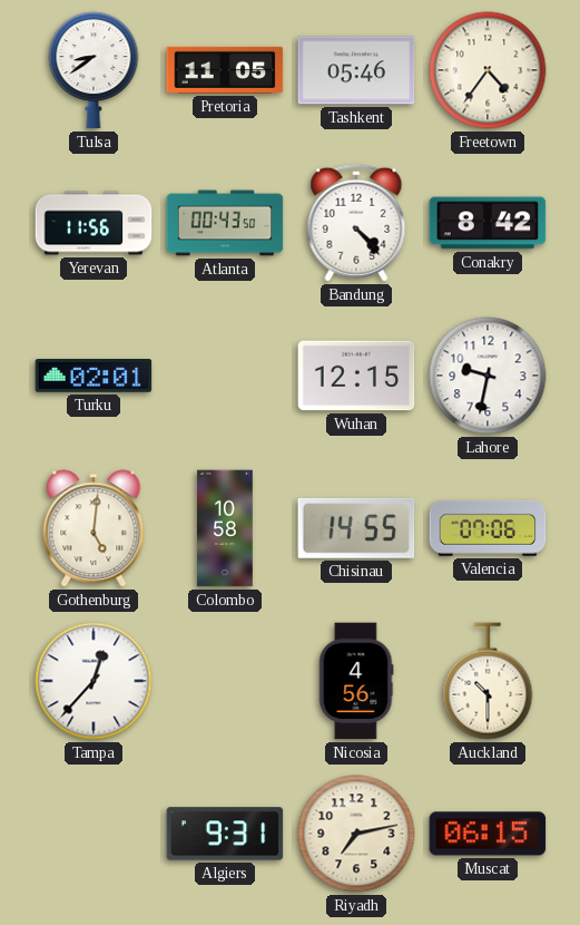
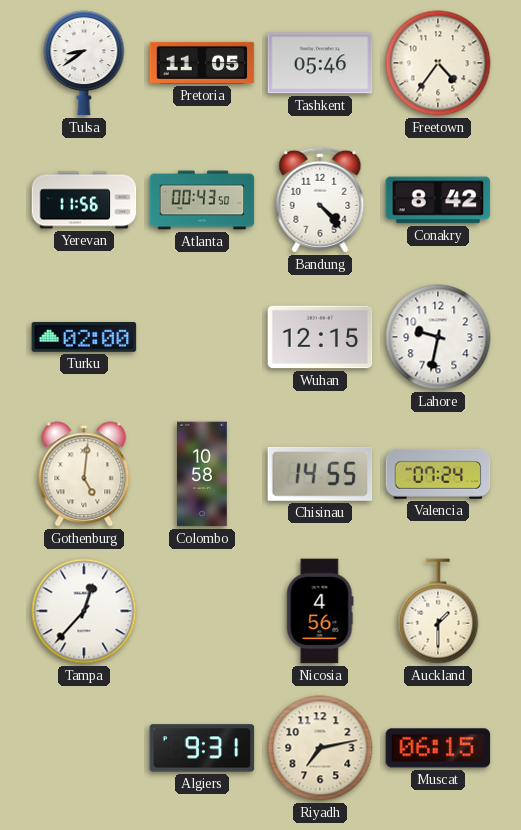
Turku: 02:01 -> 02:00
Valencia: 07:06 -> 07:24
Auckland: 10:30 -> 1:30
